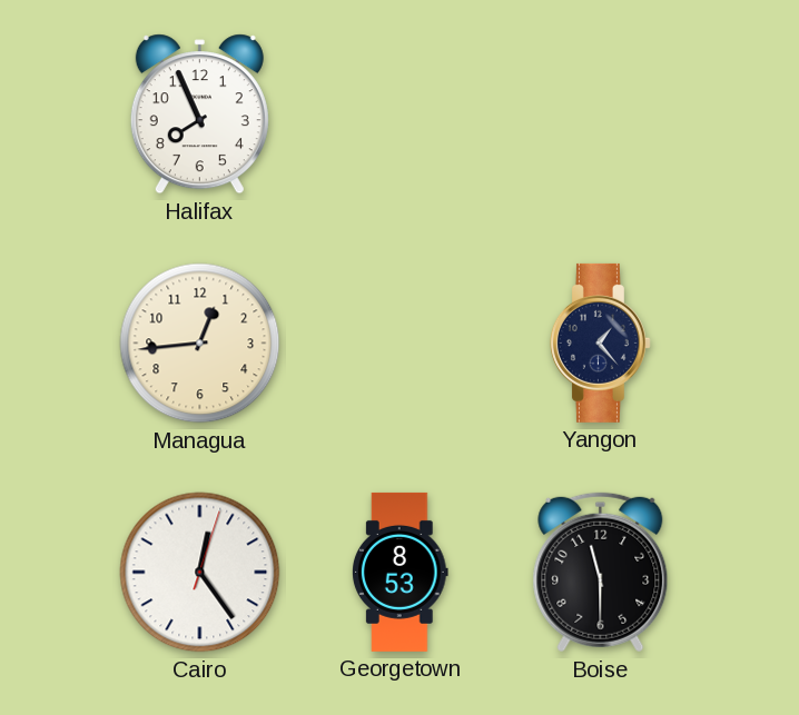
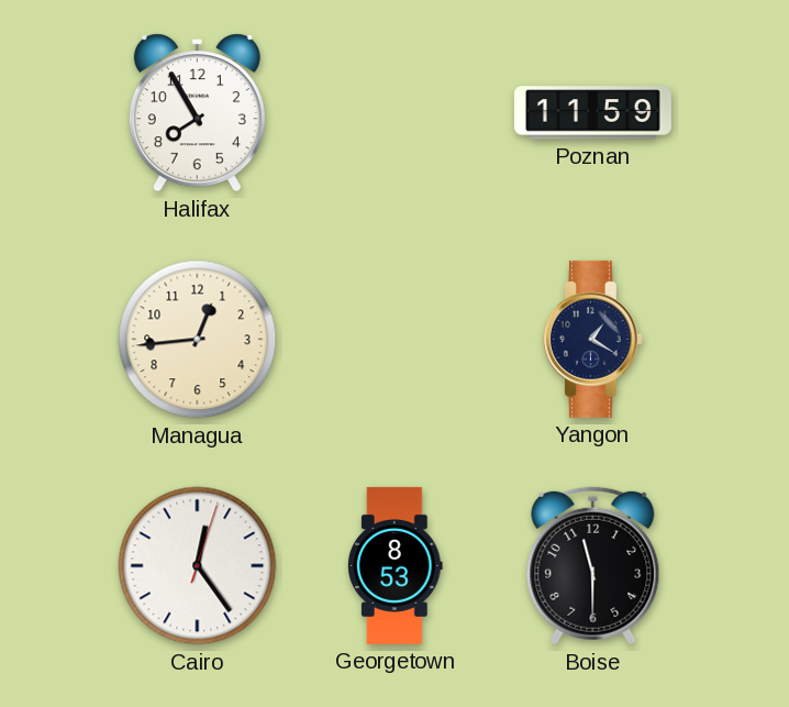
Halifax: 7:56 -> 7:55
Poznan: none -> 11:59
Yangon: 1:23 -> 1:20
